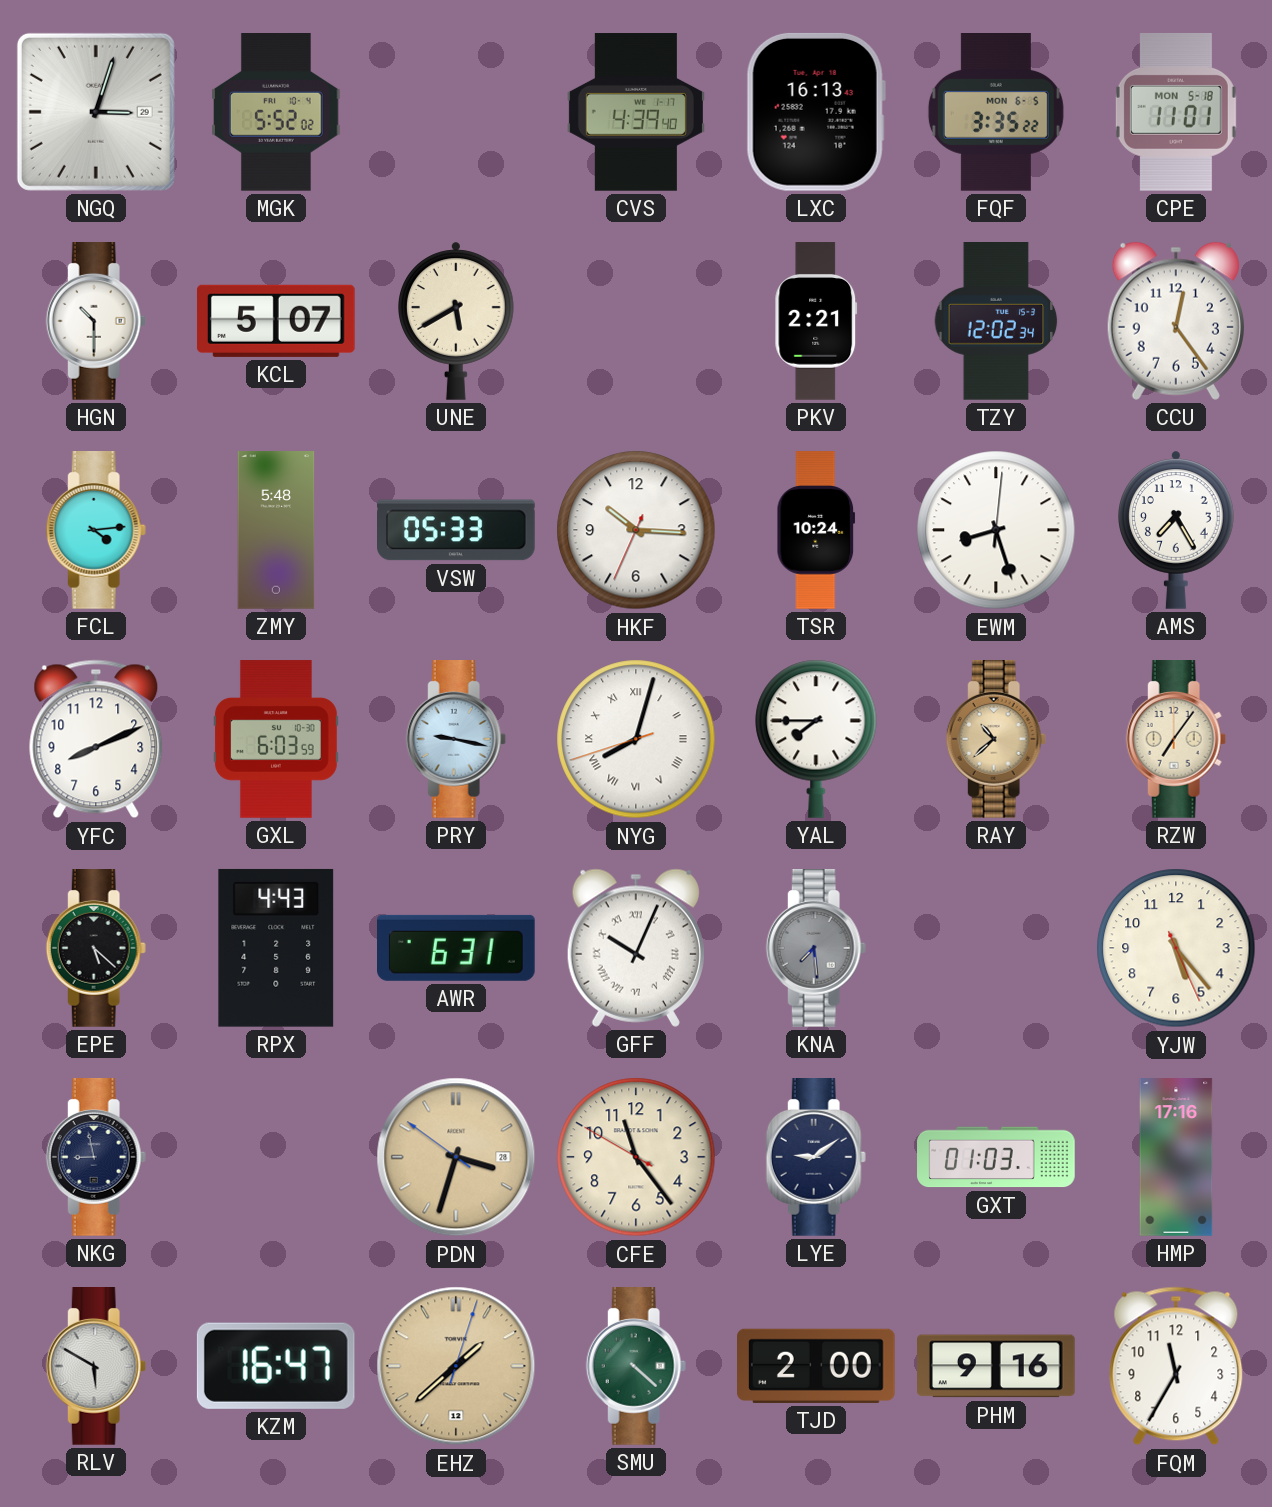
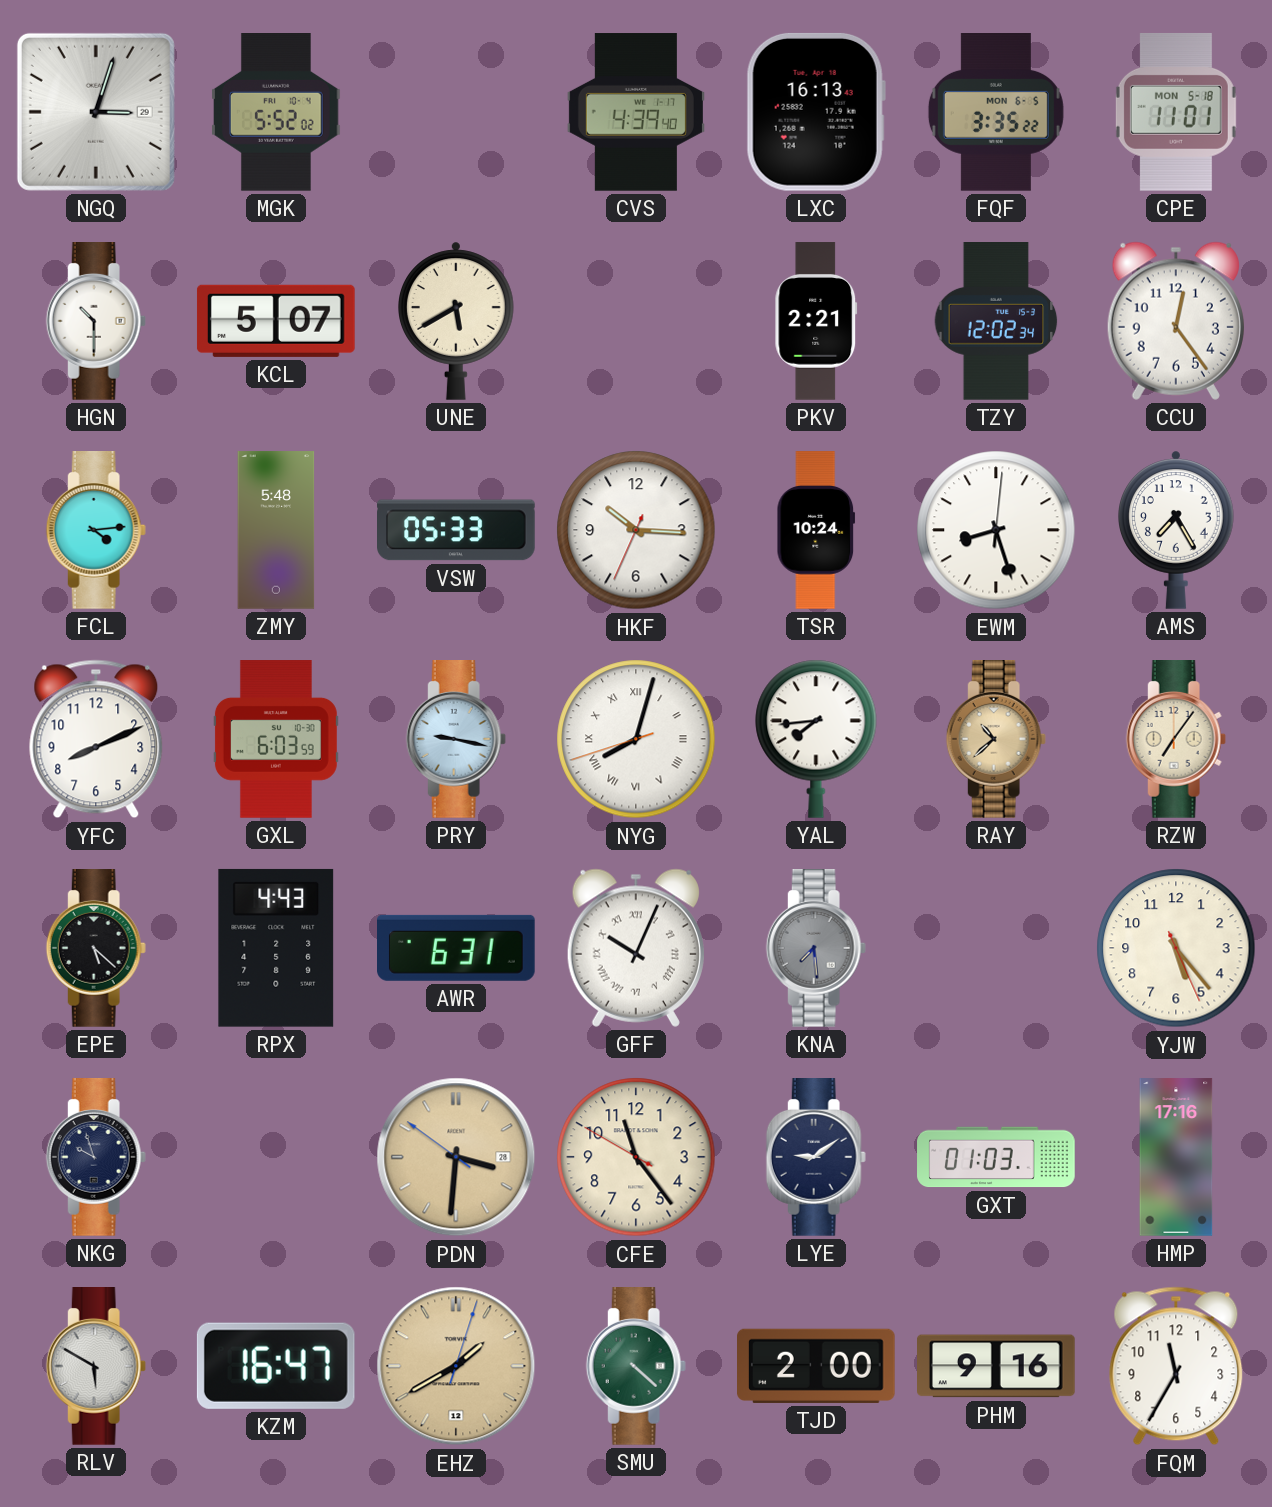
YAL: 7:45 -> 7:44
NKG: 8:58 -> 9:57
PDN: 3:32 -> 3:30
EHZ: 1:38 -> 1:40
